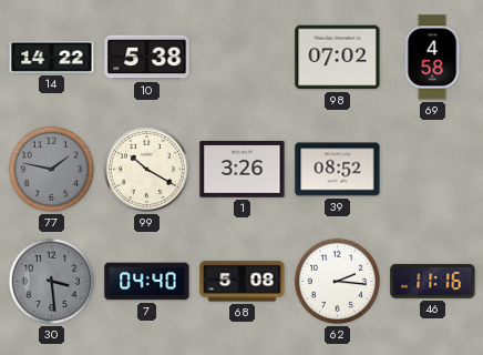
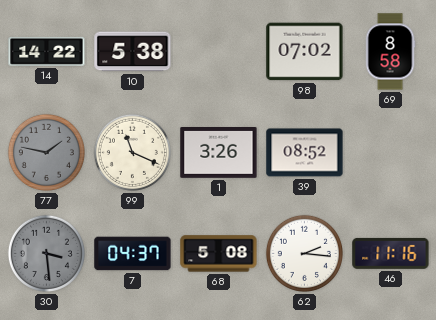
69: 4:58 -> 8:58
99: 10:20 -> 11:19
7: 04:40 -> 04:37
